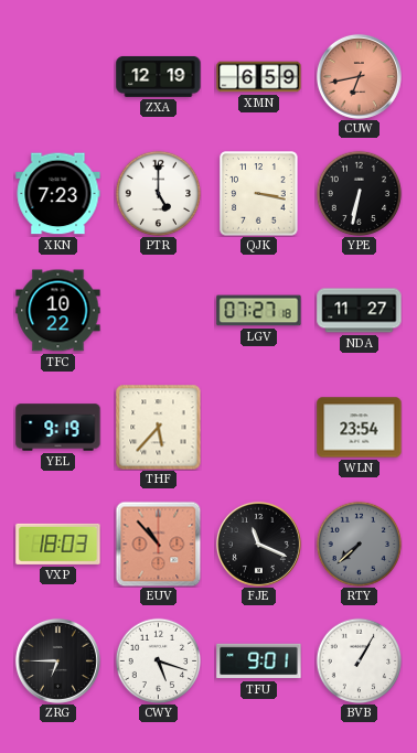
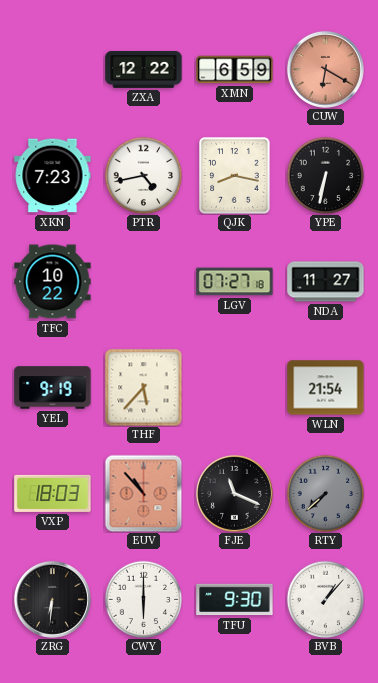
ZXA: 12:19 -> 12:22
CUW: 6:43 -> 6:20
PTR: 5:00 -> 4:43
QJK: 3:17 -> 8:17
WLN: 23:54 -> 21:54
ZRG: 6:45 -> 6:31
CWY: 5:18 -> 6:00
TFU: 9:01 -> 9:30
BVB: 1:05 -> 1:07
